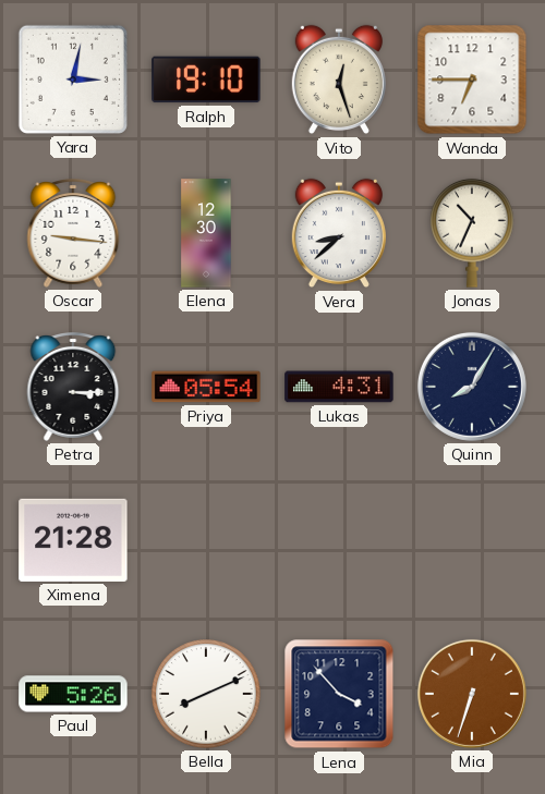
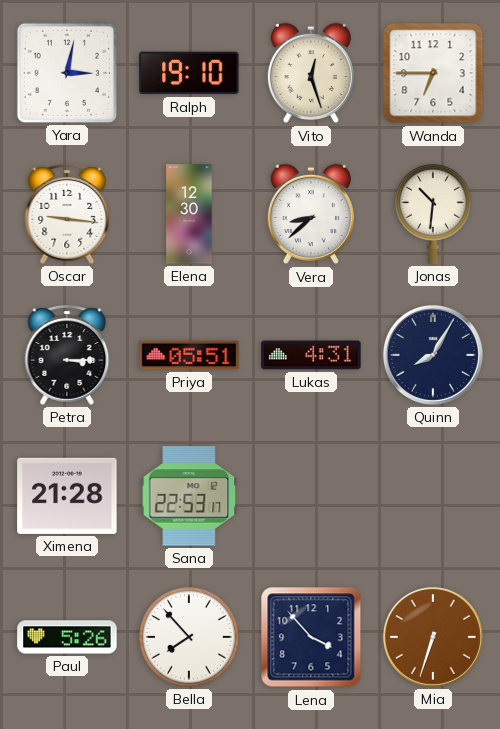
Jonas: 10:34 -> 10:31
Priya: 05:54 -> 05:51
Sana: none -> 22:53
Bella: 8:11 -> 7:53
